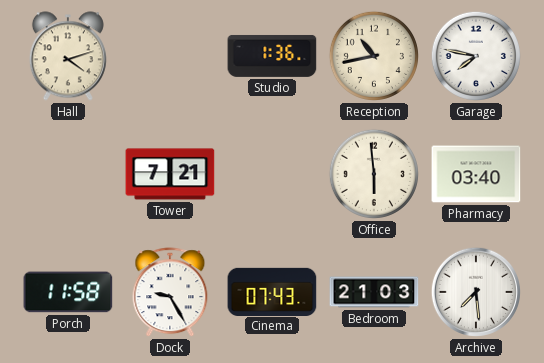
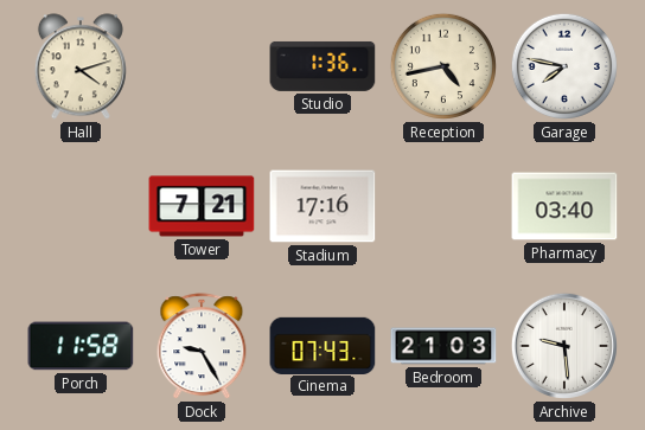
Reception: 10:43 -> 4:43
Stadium: none -> 17:16
Office: 5:59 -> none
Archive: 7:29 -> 9:29
